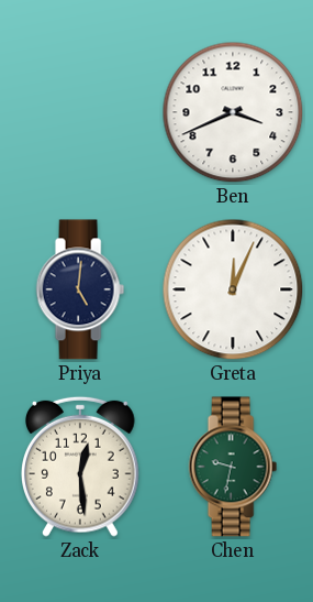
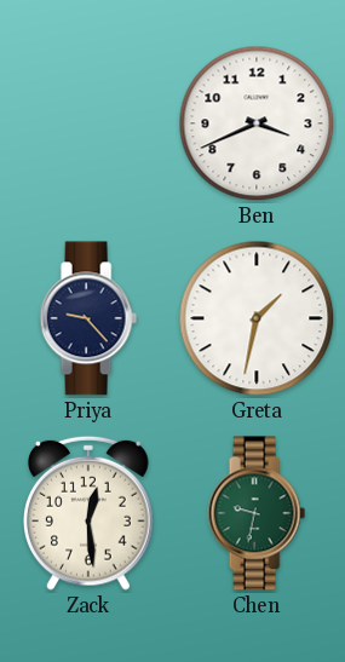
Priya: 5:01 -> 9:23
Greta: 12:04 -> 1:32
